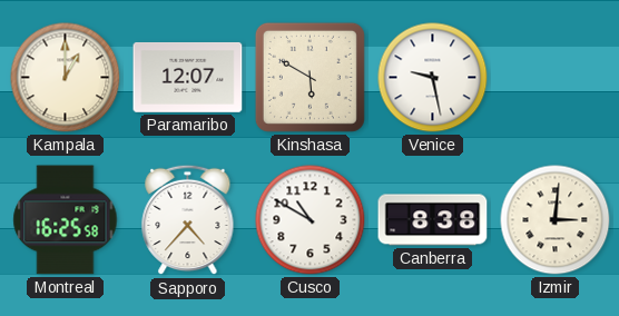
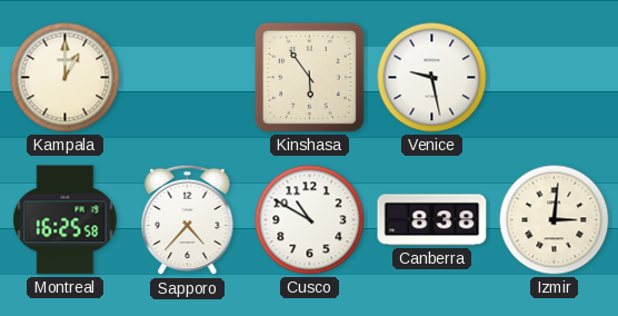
Paramaribo: 12:07 -> none
Kinshasa: 5:50 -> 5:54
